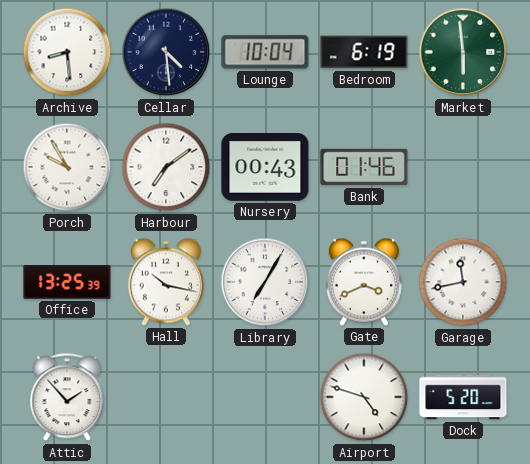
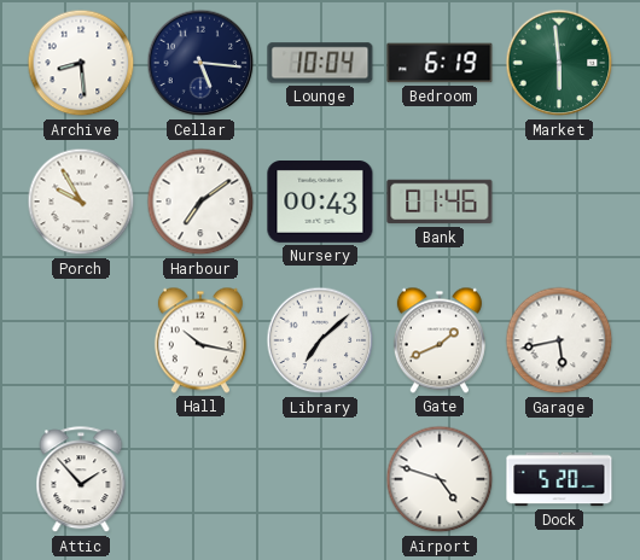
Cellar: 4:29 -> 5:16
Office: 13:25 -> none
Library: 7:05 -> 7:08
Gate: 3:41 -> 1:41
Garage: 11:43 -> 5:43
